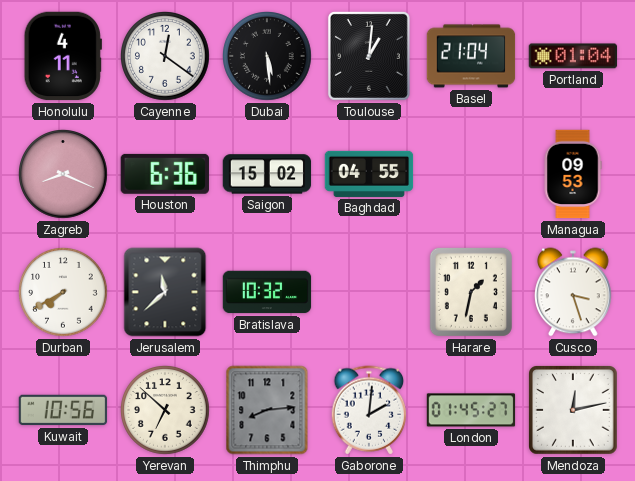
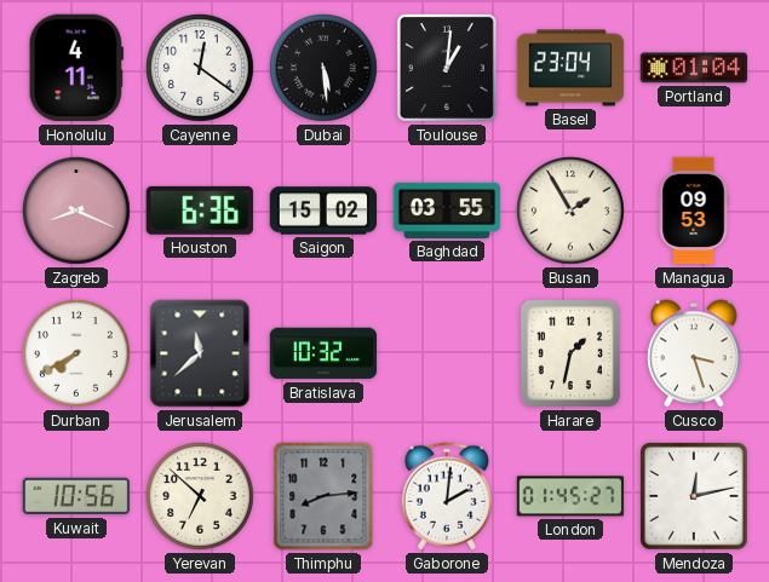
Basel: 21:04 -> 23:04
Baghdad: 04:55 -> 03:55
Busan: none -> 1:55
